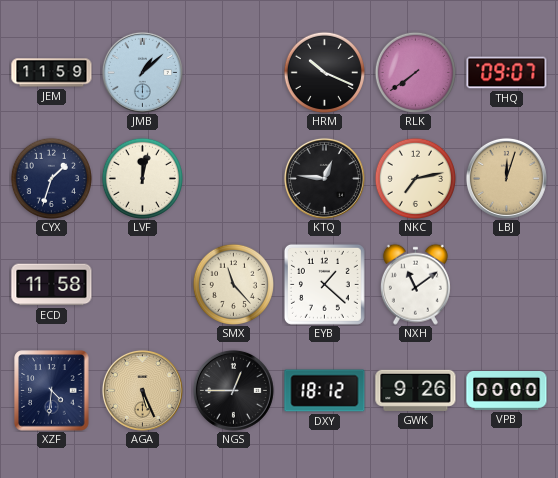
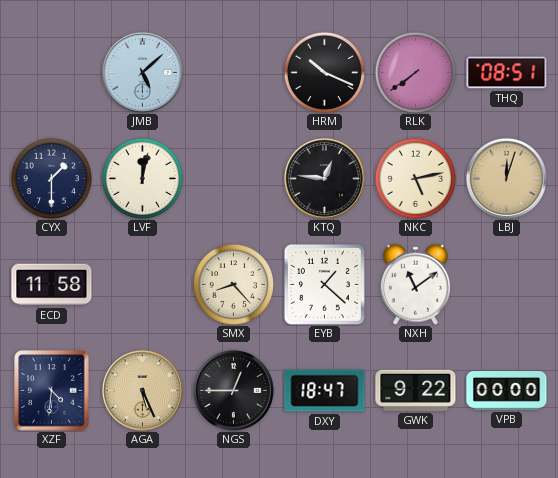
JEM: 11:59 -> none
JMB: 1:08 -> 5:08
THQ: 09:07 -> 08:51
CYX: 1:33 -> 1:30
NKC: 7:13 -> 5:13
SMX: 11:23 -> 8:23
DXY: 18:12 -> 18:47
GWK: 9:26 -> 9:22
